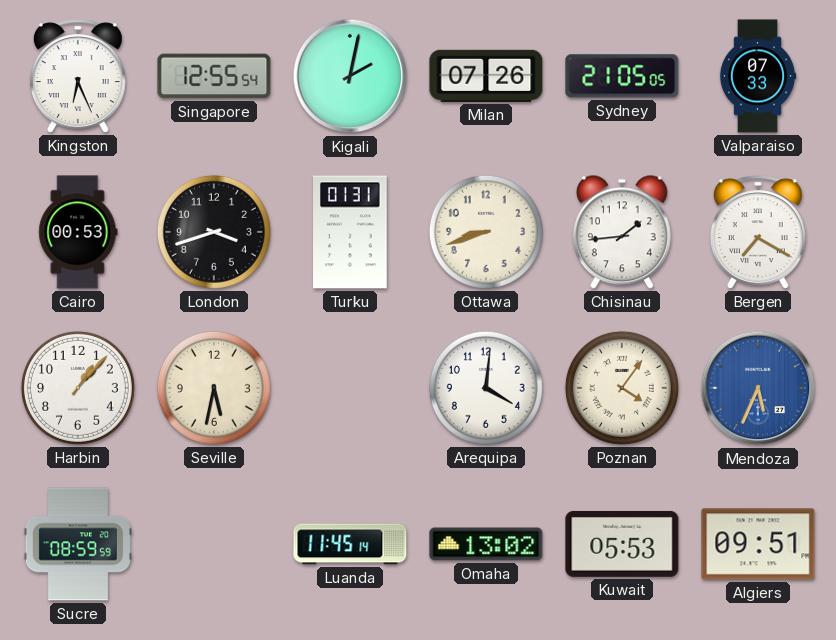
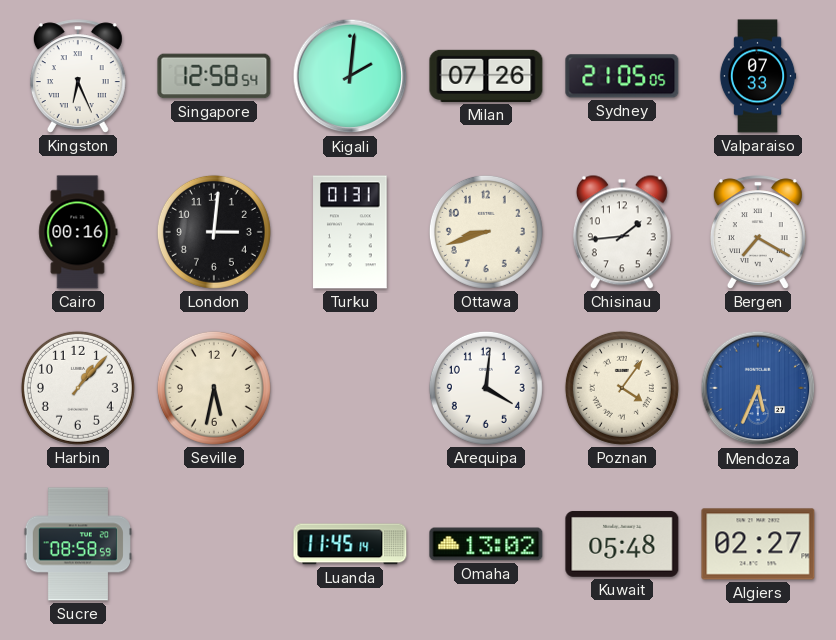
Singapore: 12:55 -> 12:58
Kigali: 2:02 -> 2:01
Cairo: 00:53 -> 00:16
London: 3:42 -> 3:01
Sucre: 08:59 -> 08:58
Kuwait: 05:53 -> 05:48
Algiers: 09:51 -> 02:27
